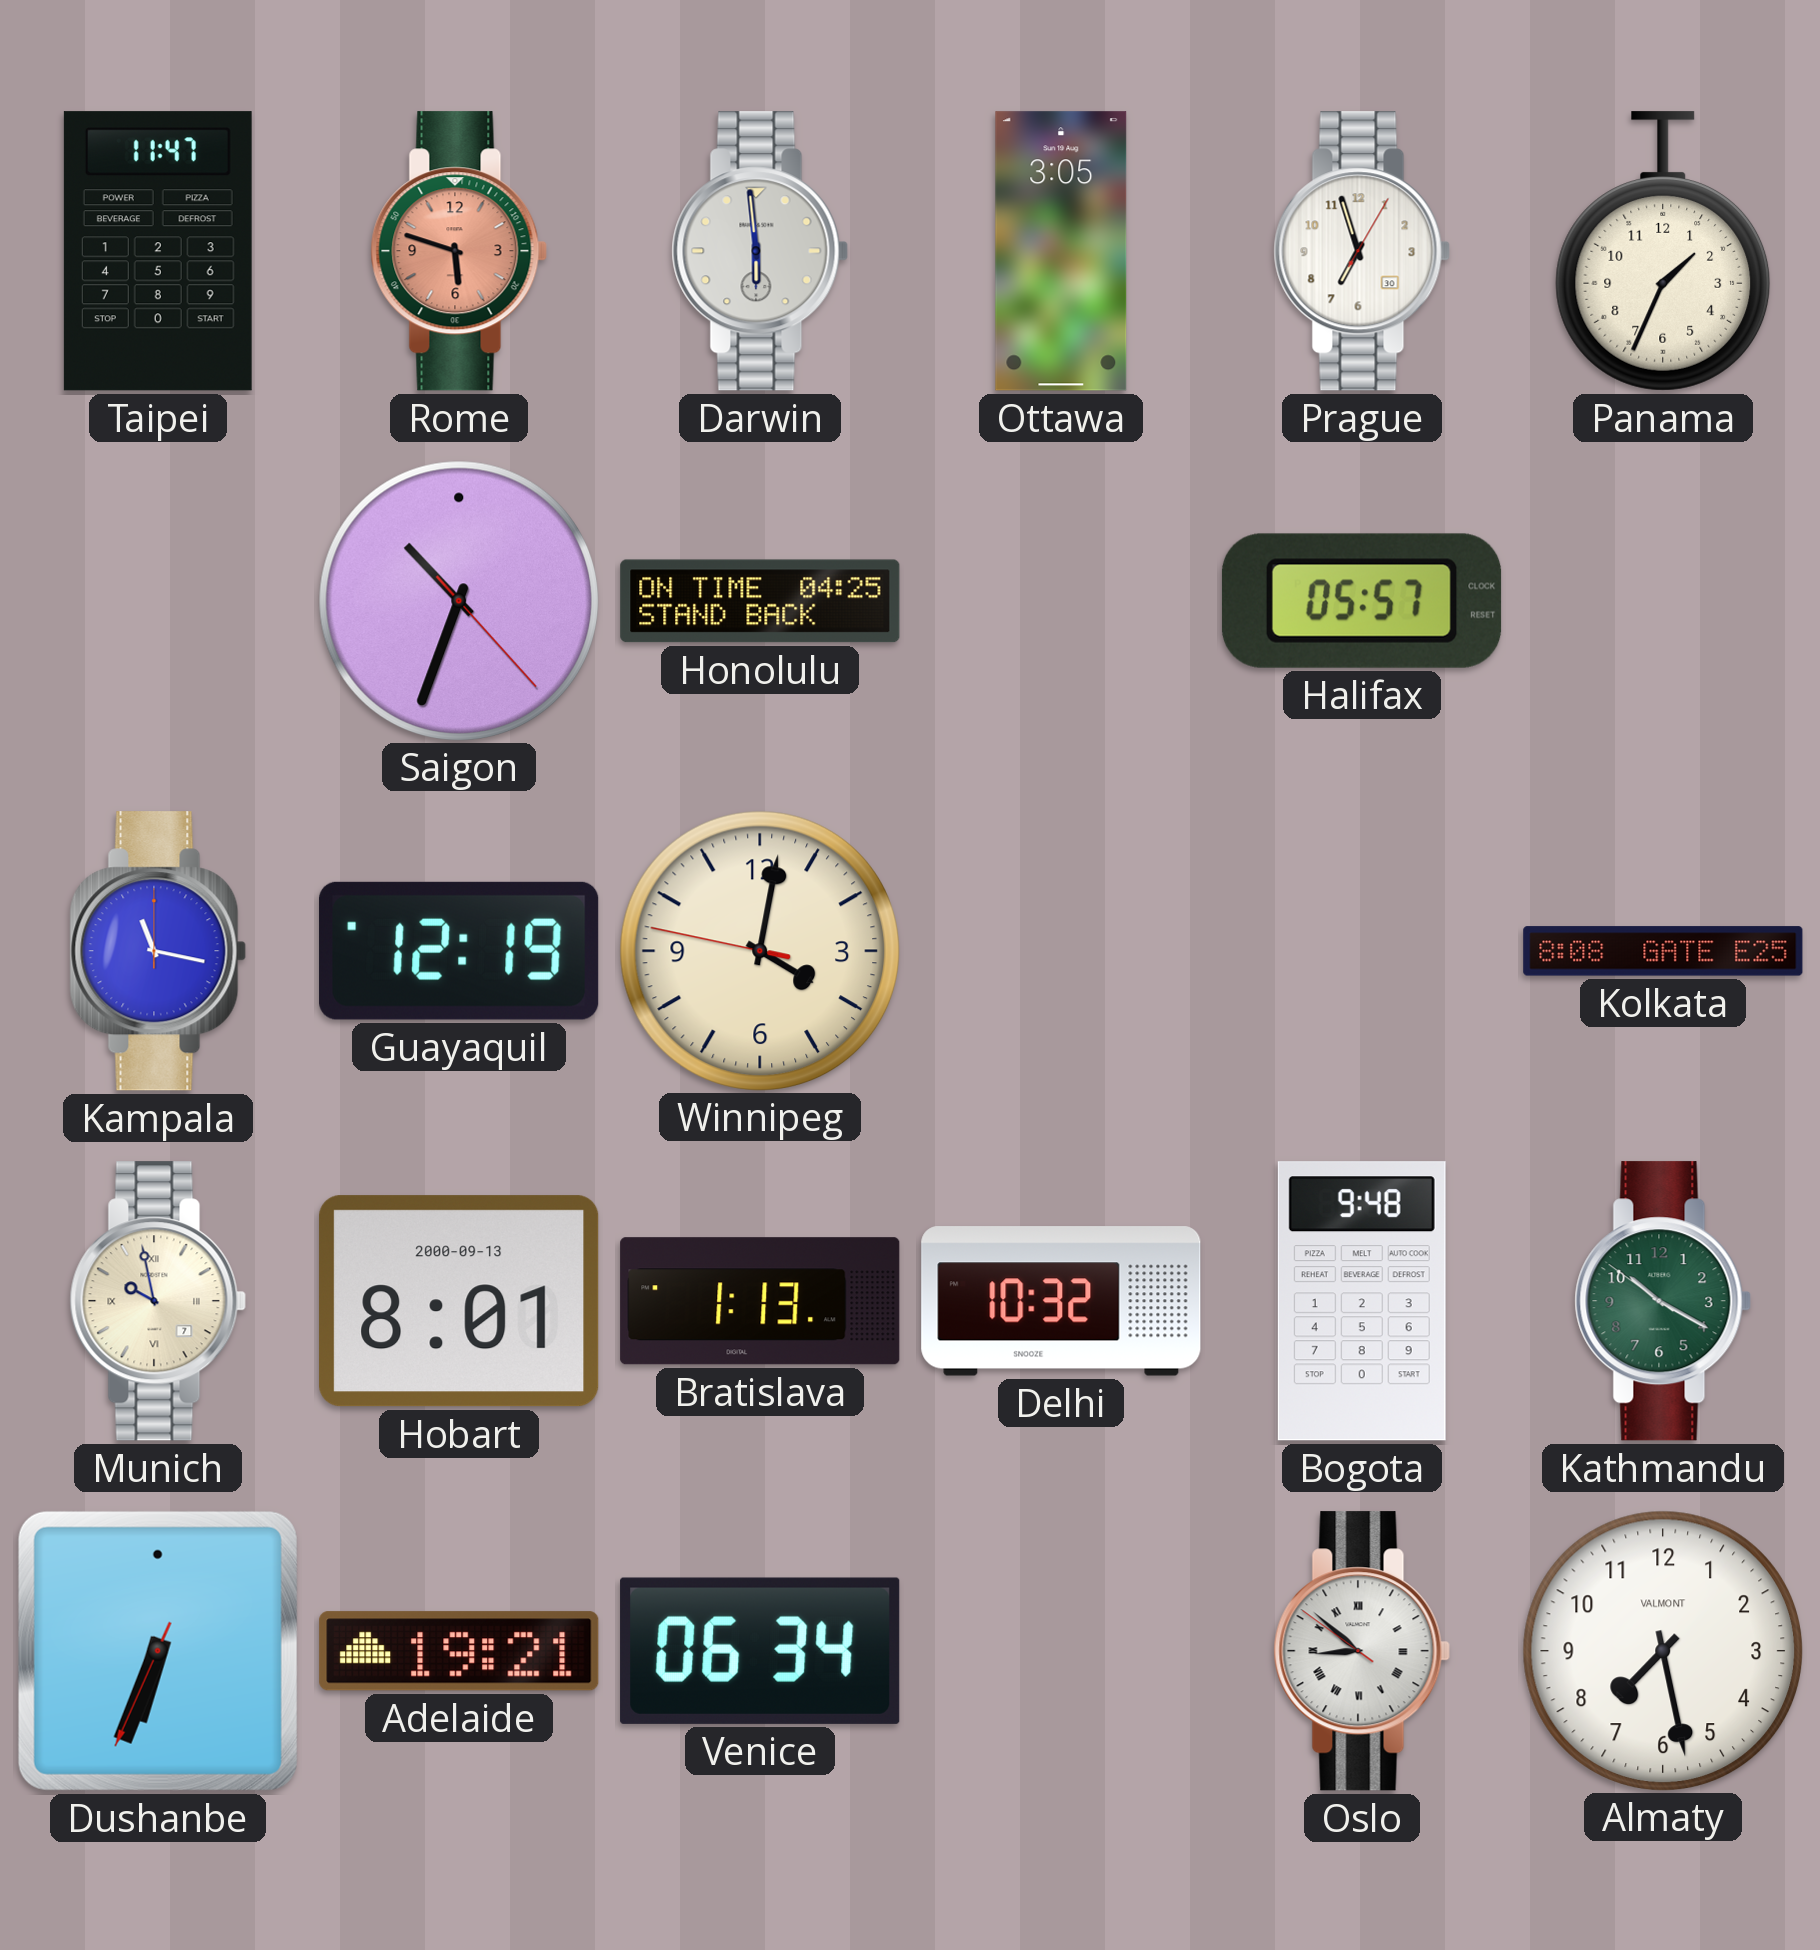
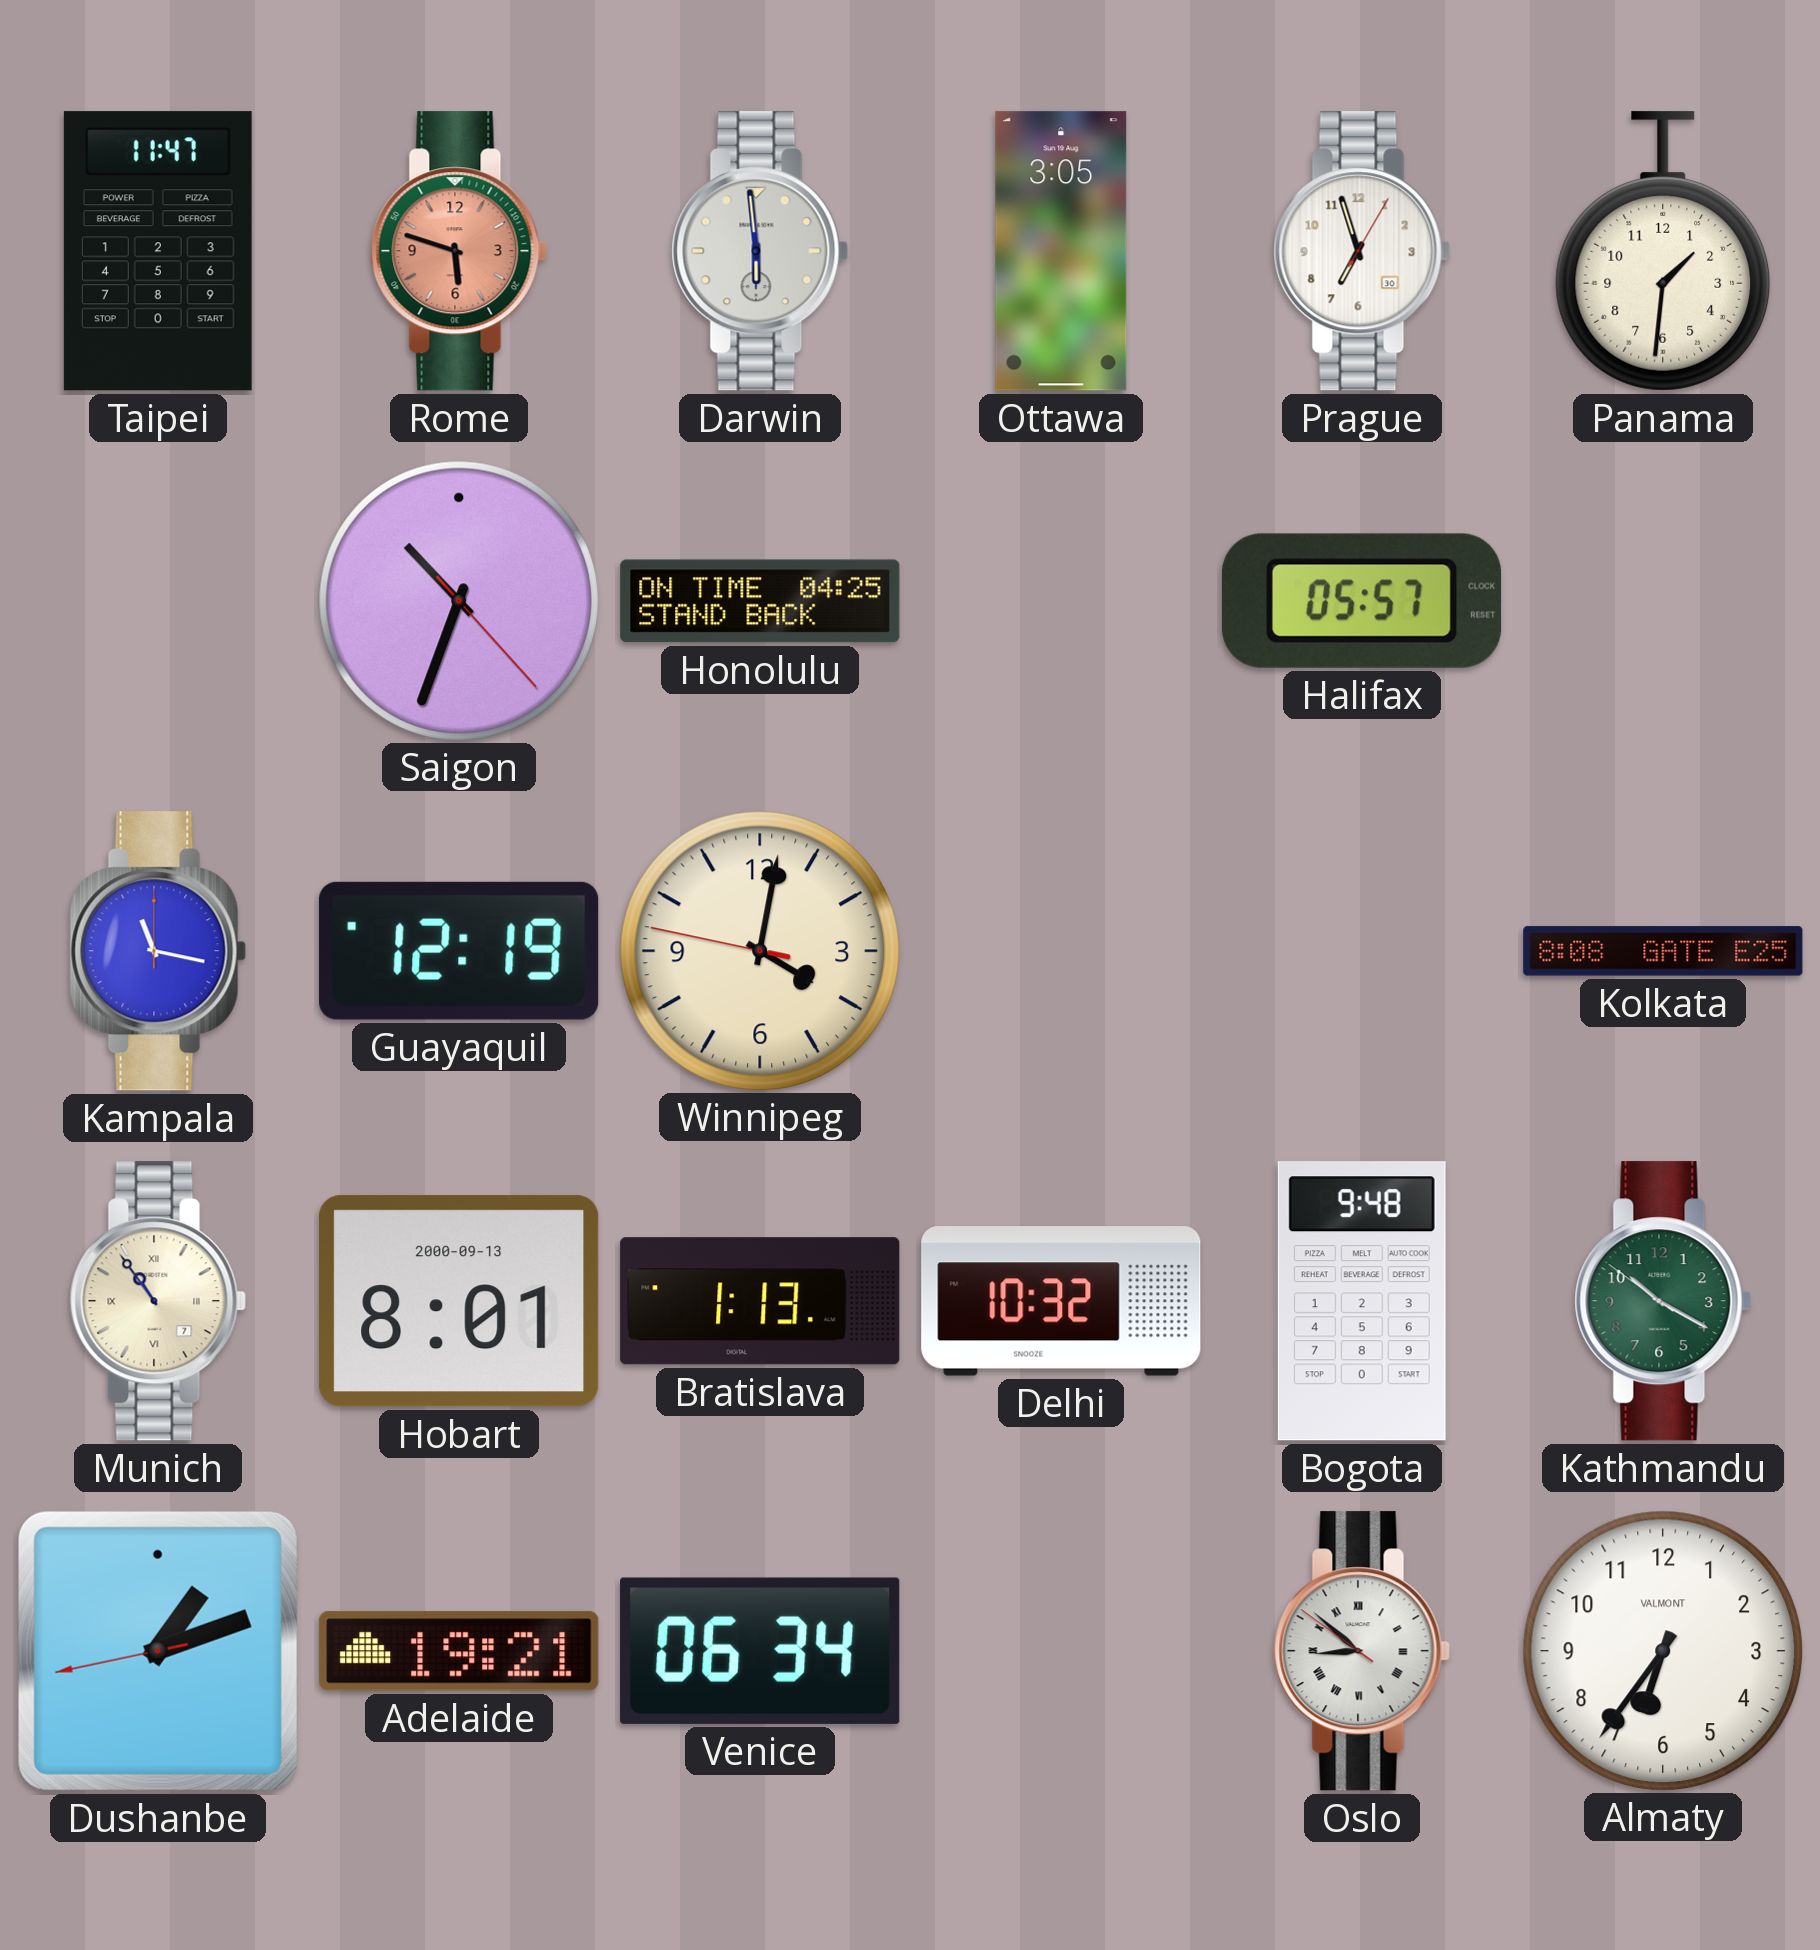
Panama: 1:34 -> 1:31
Munich: 9:58 -> 10:54
Dushanbe: 6:33 -> 1:11
Almaty: 7:28 -> 6:36
